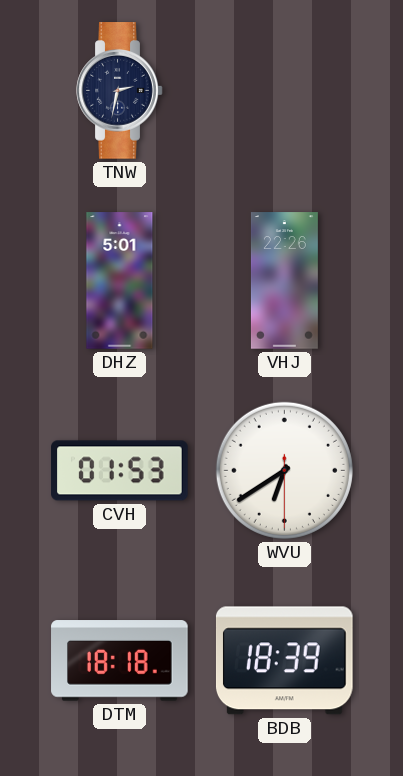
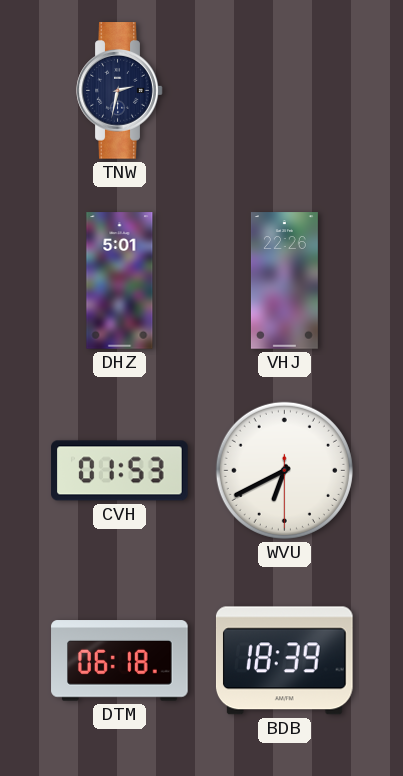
WVU: 6:39 -> 6:40
DTM: 18:18 -> 06:18
